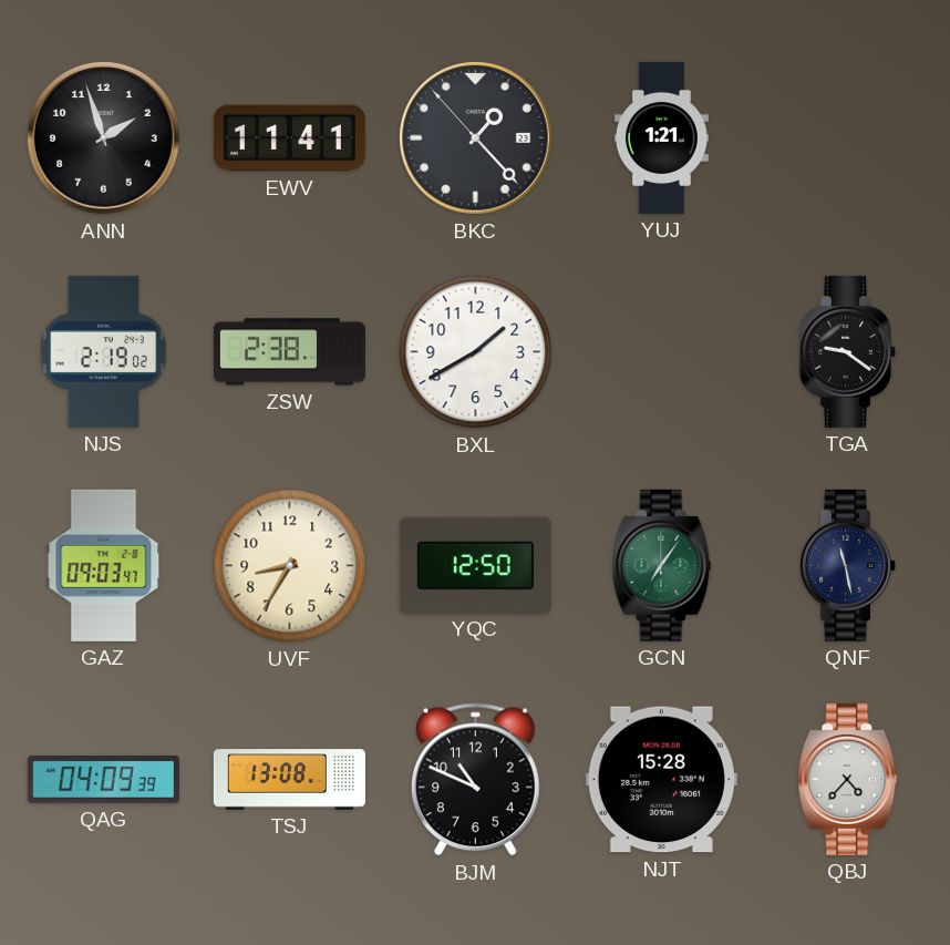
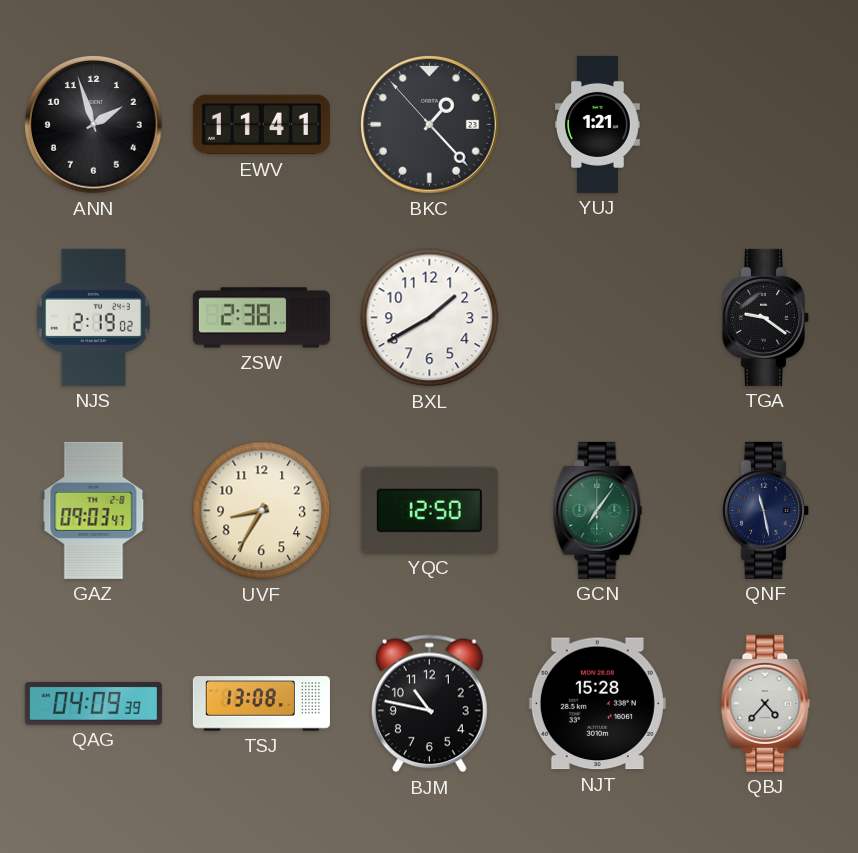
BJM: 10:49 -> 10:47
